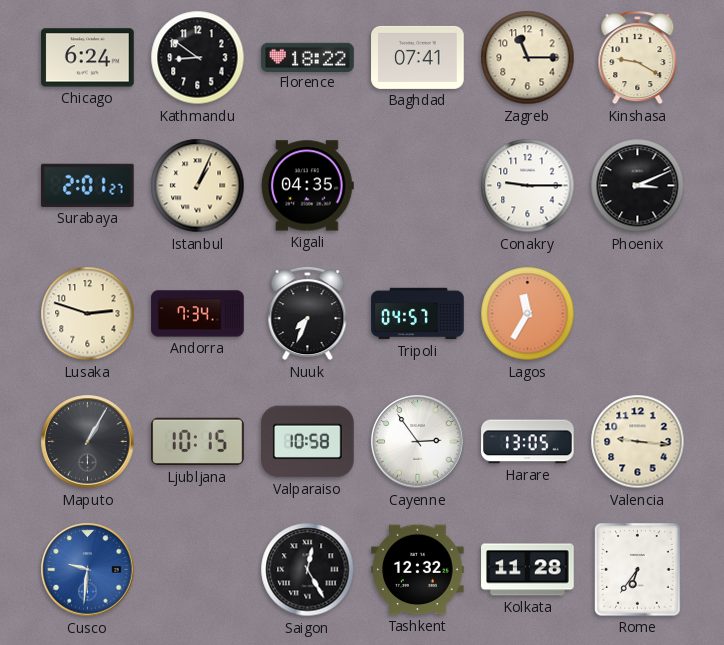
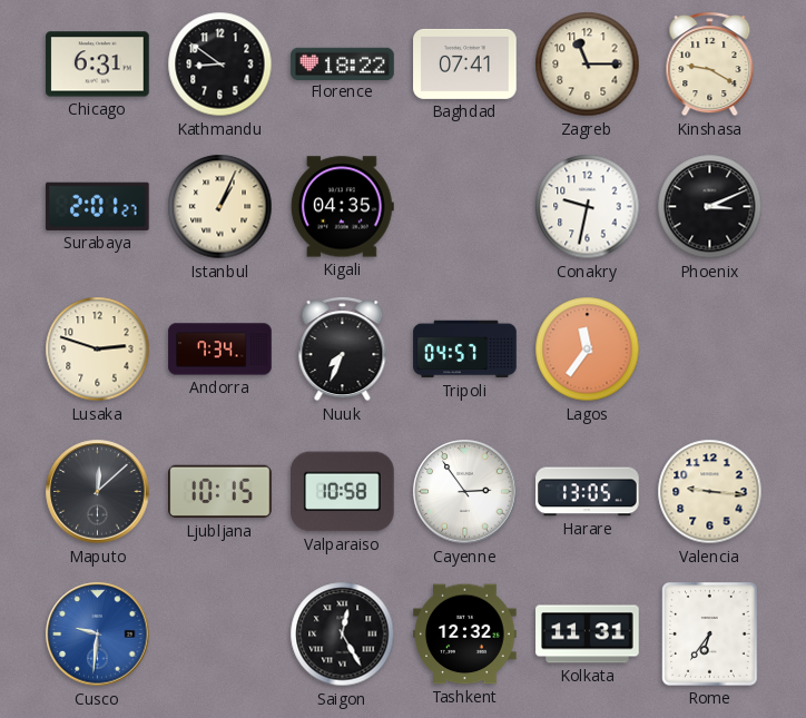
Chicago: 6:24 -> 6:31
Conakry: 9:15 -> 9:32
Lagos: 11:35 -> 11:36
Maputo: 1:05 -> 12:08
Kolkata: 11:28 -> 11:31
